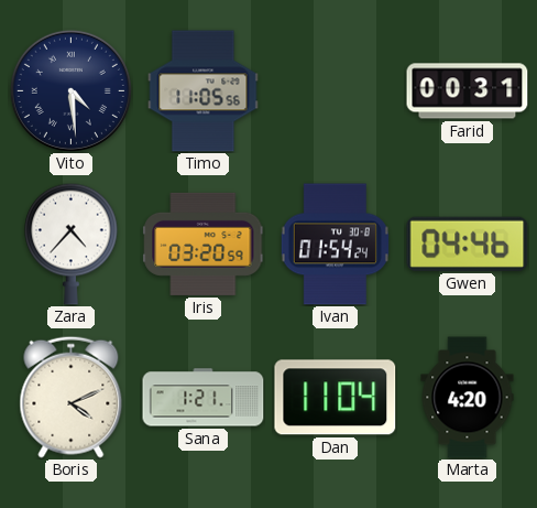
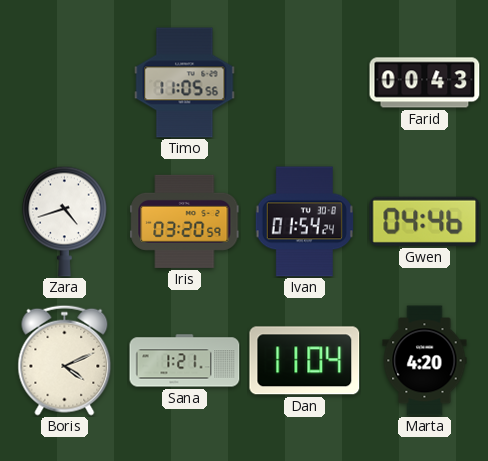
Vito: 4:29 -> none
Farid: 00:31 -> 00:43
Zara: 4:37 -> 4:42
